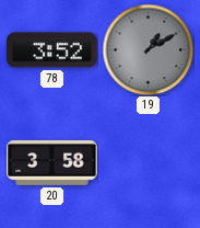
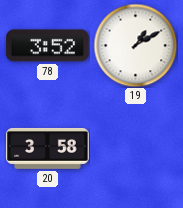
19 dial: grey -> white
